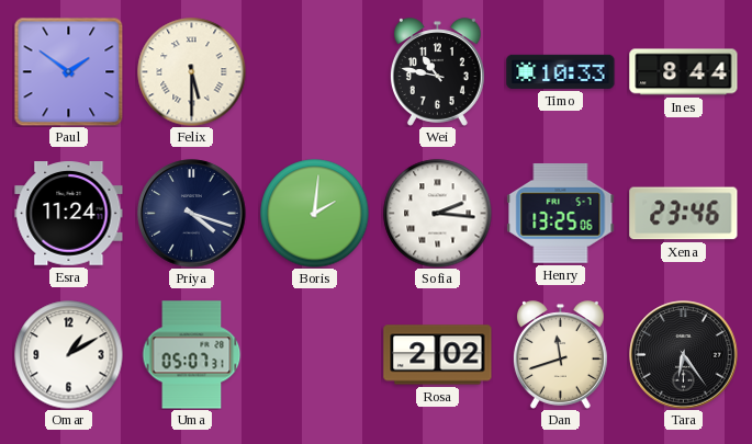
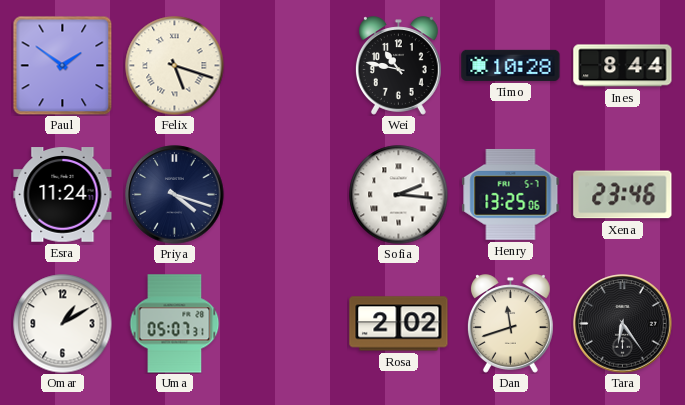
Felix: 5:30 -> 5:18
Timo: 10:33 -> 10:28
Boris: 2:01 -> none
